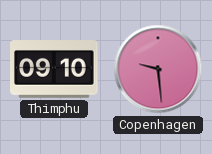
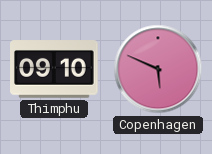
Copenhagen: 9:29 -> 5:49
